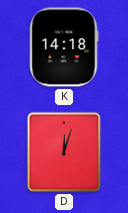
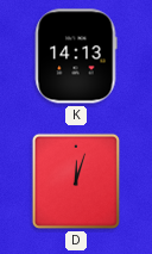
K: 14:18 -> 14:13
